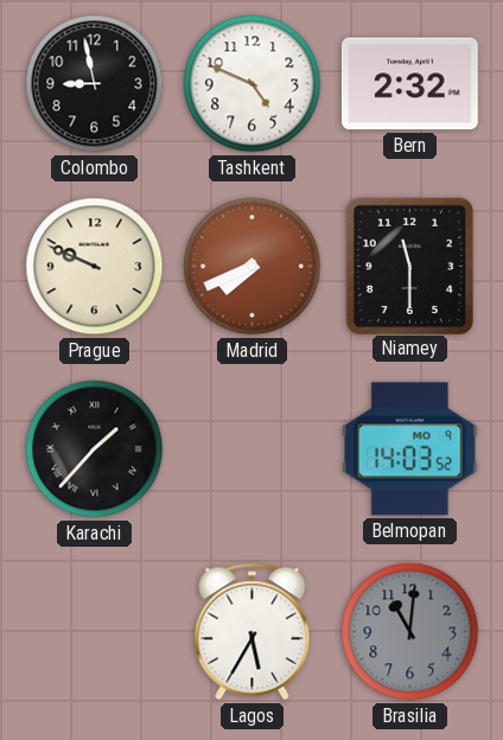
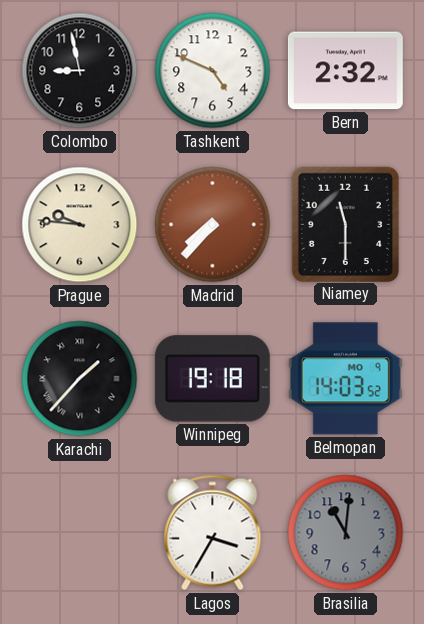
Prague: 9:49 -> 9:46
Madrid: 7:41 -> 7:37
Winnipeg: none -> 19:18
Lagos: 5:35 -> 3:35
